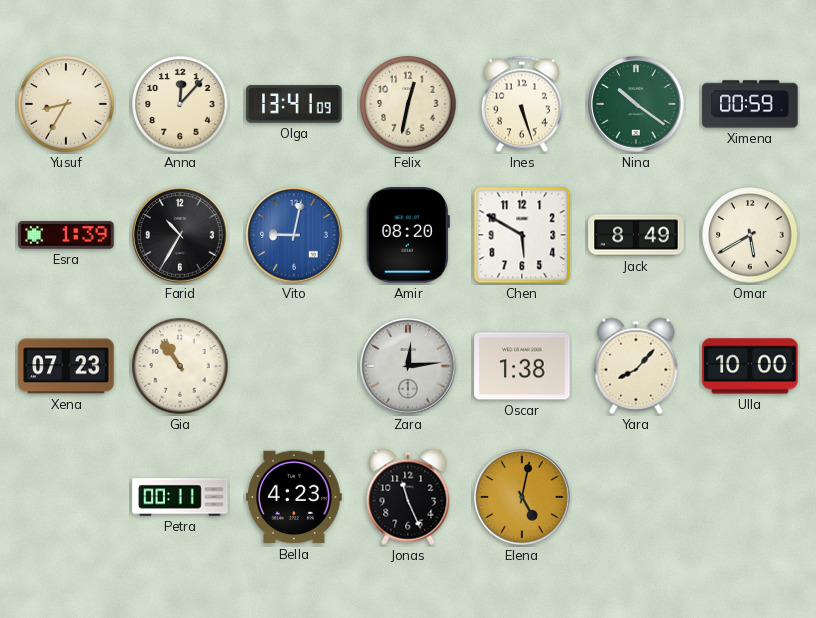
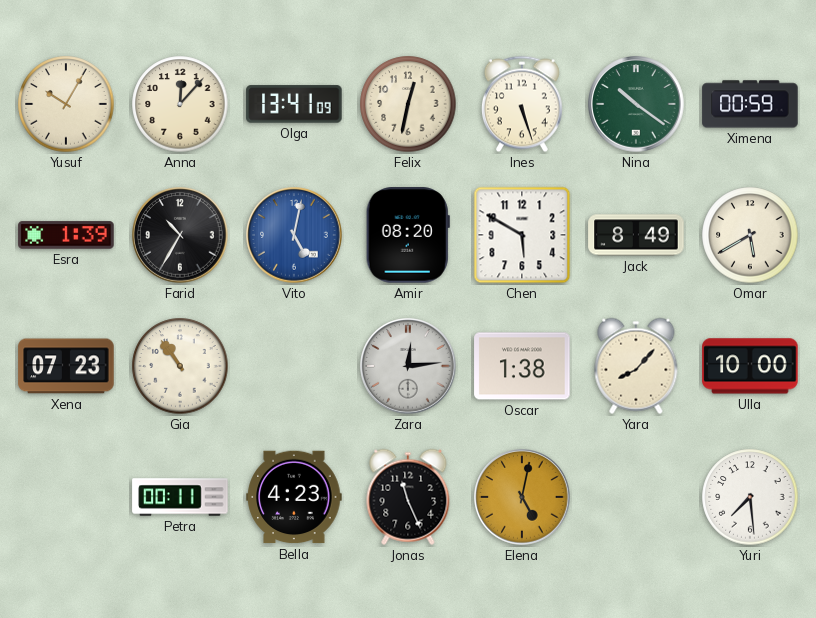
Yusuf: 8:35 -> 10:05
Vito: 9:02 -> 5:02
Yuri: none -> 7:29
